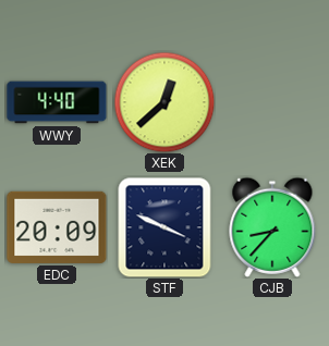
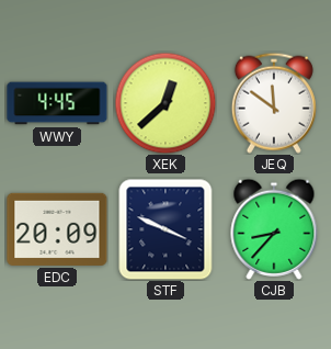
WWY: 4:40 -> 4:45
JEQ: none -> 11:51
